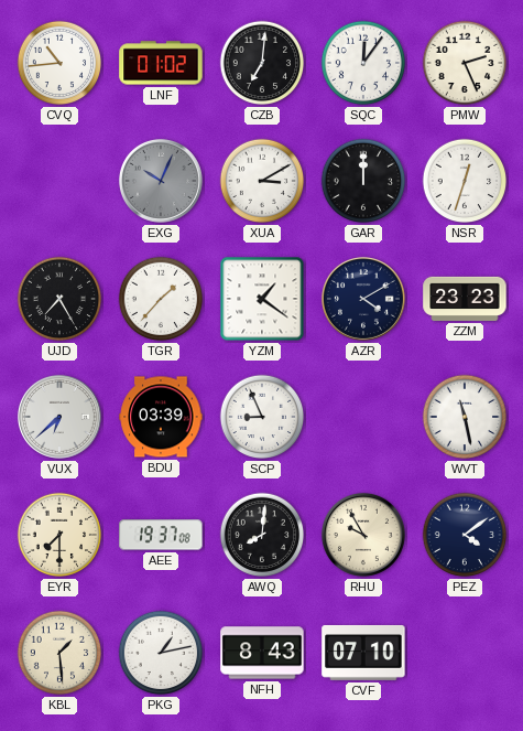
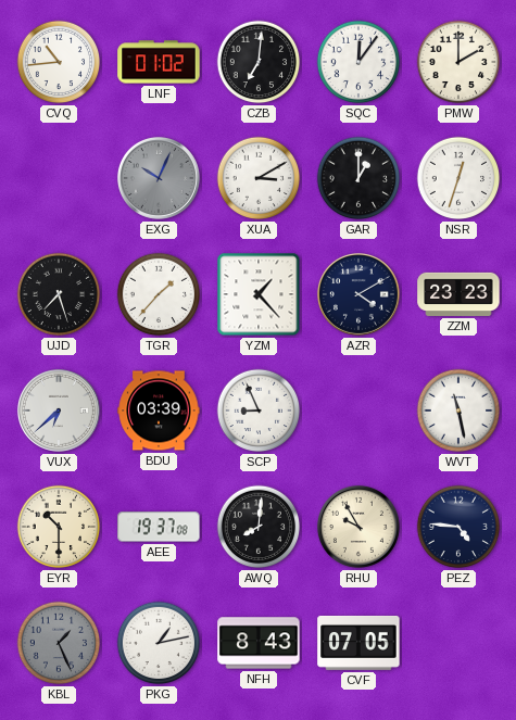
PMW: 2:26 -> 2:00
GAR: 12:00 -> 1:00
UJD: 7:25 -> 7:27
YZM: 1:21 -> 1:23
EYR: 7:30 -> 10:30
PEZ: 4:09 -> 4:46
KBL: 1:29 -> 1:26
KBL dial: cream -> grey
CVF: 07:10 -> 07:05
